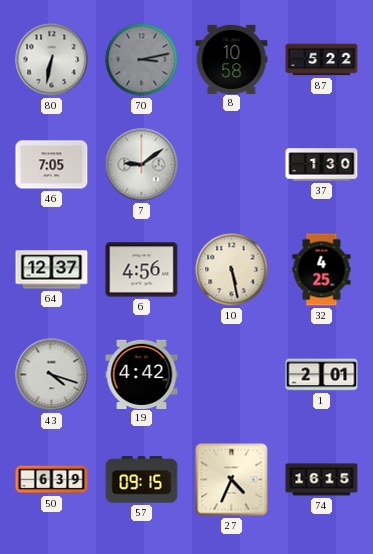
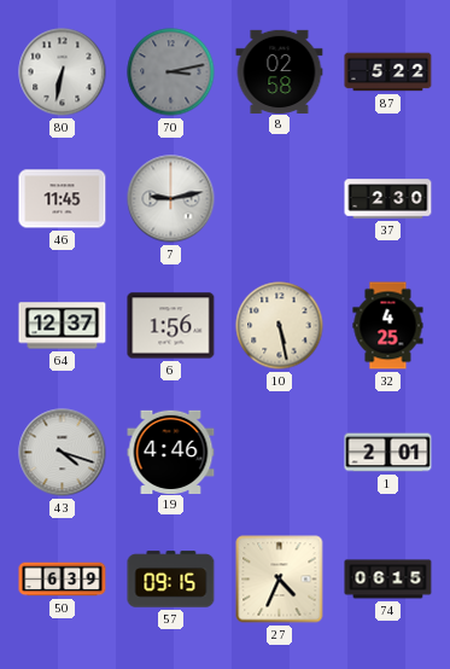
8: 10:58 -> 02:58
46: 7:05 -> 11:45
7: 9:09 -> 9:13
37: 1:30 -> 2:30
6: 4:56 -> 1:56
19: 4:42 -> 4:46
74: 16:15 -> 06:15
